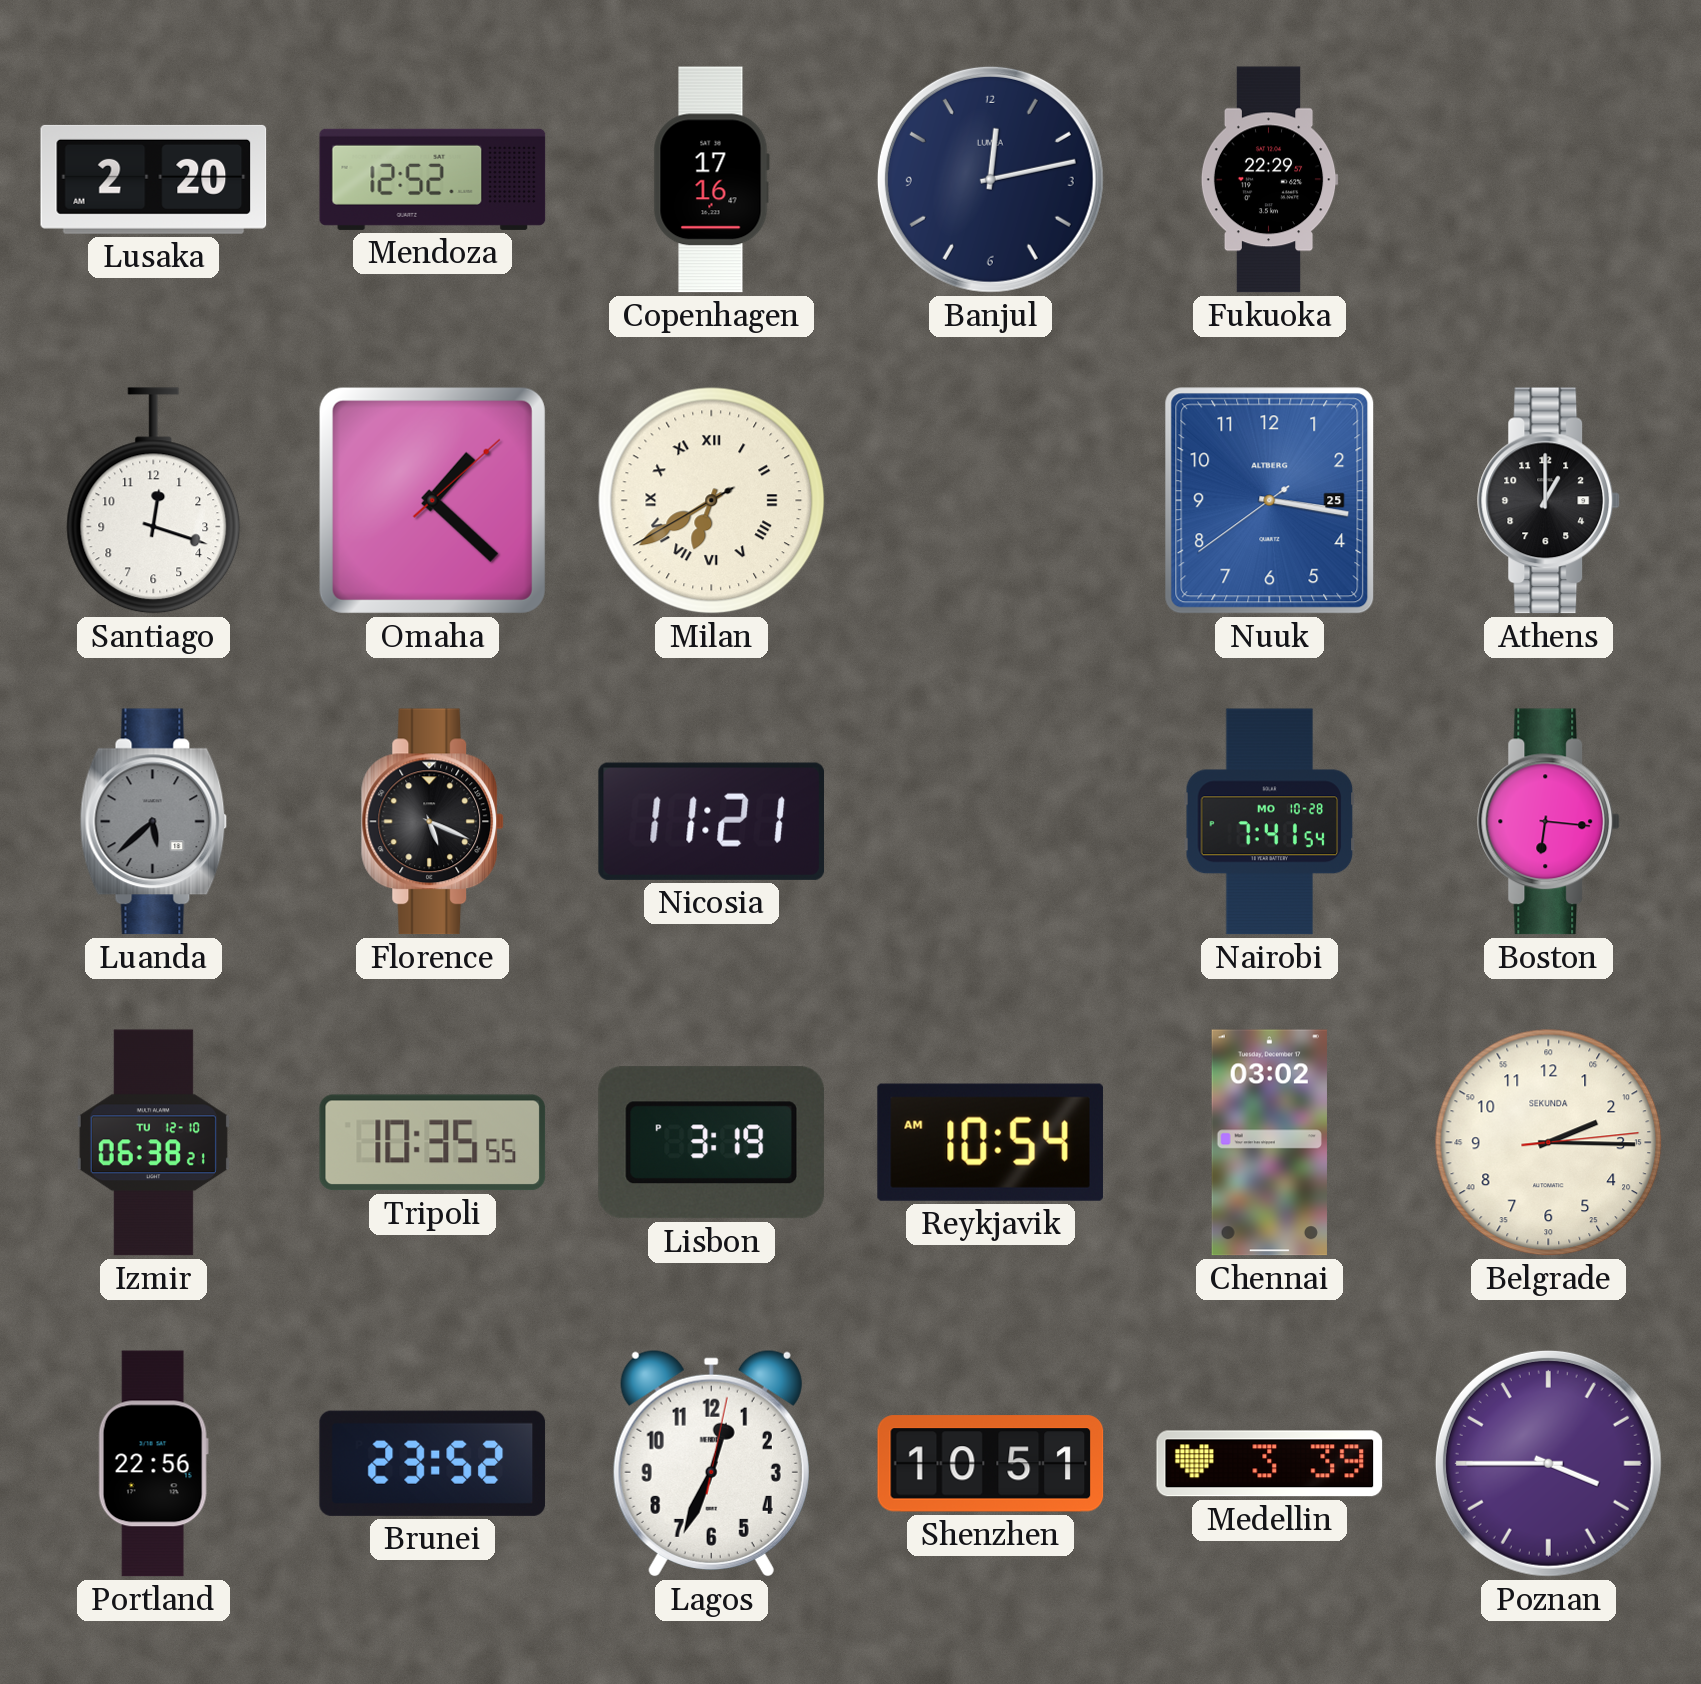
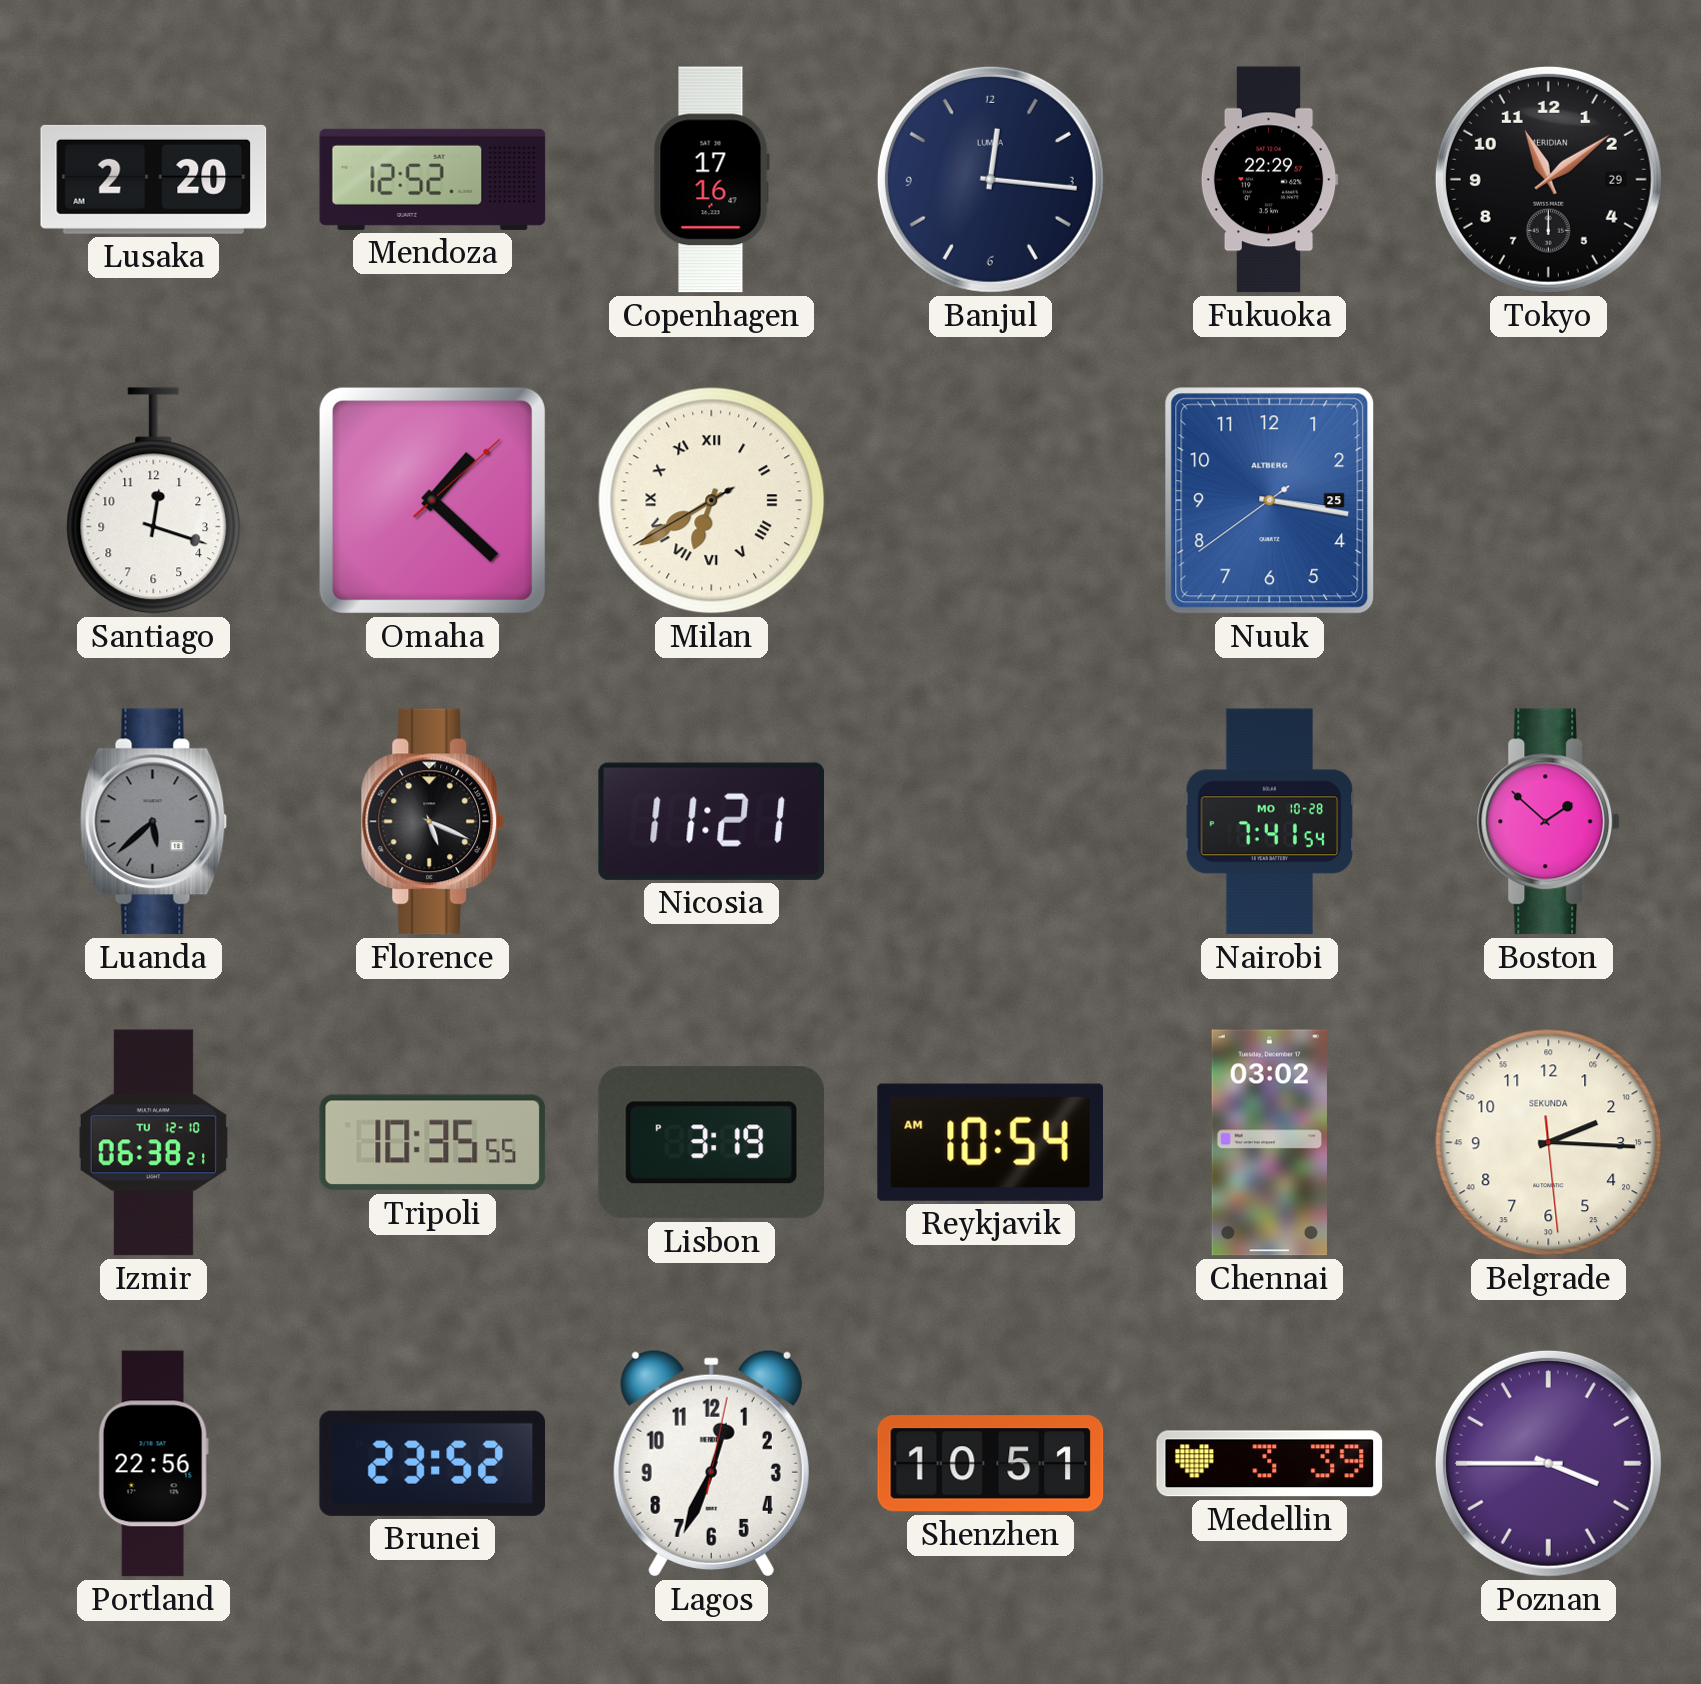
Banjul: 12:13 -> 12:16
Tokyo: none -> 11:09
Athens: 1:00 -> none
Boston: 6:16 -> 1:52
Belgrade: 2:15:14 -> 2:15:29
